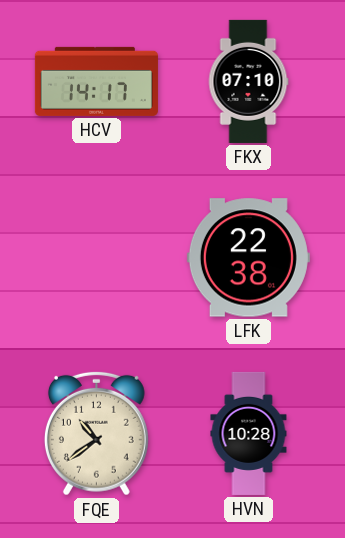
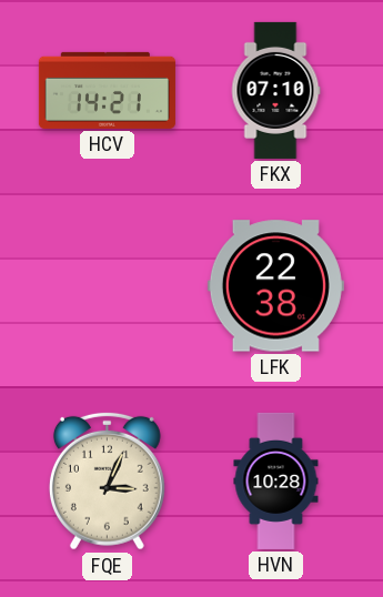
HCV: 14:17 -> 14:21
FQE: 10:39 -> 3:04
